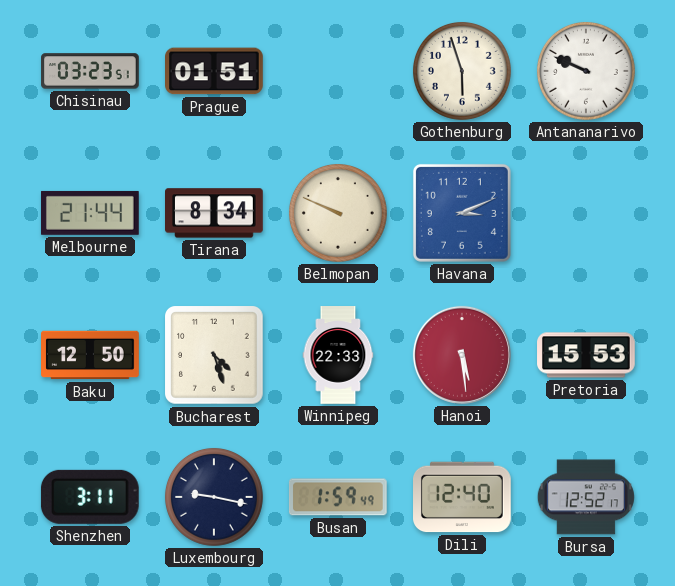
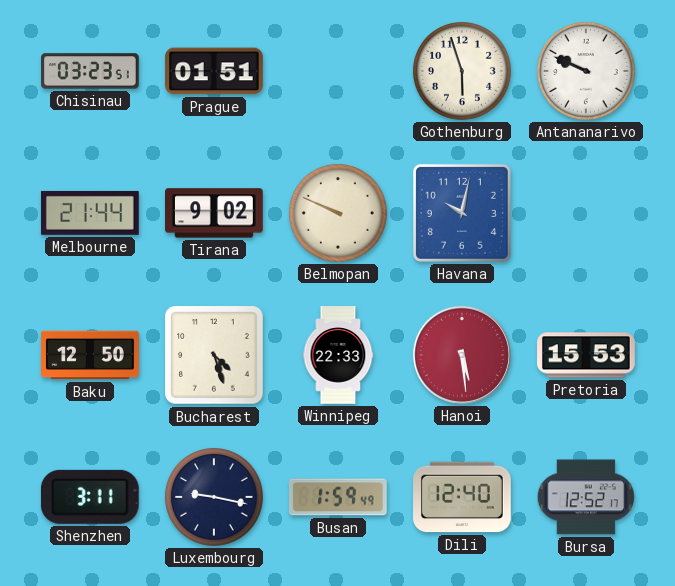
Tirana: 8:34 -> 9:02
Havana: 3:11 -> 10:02
